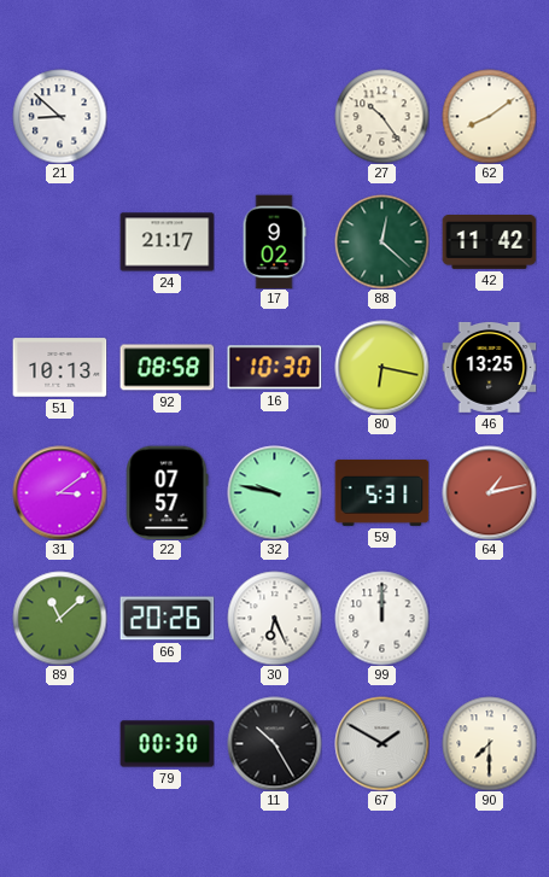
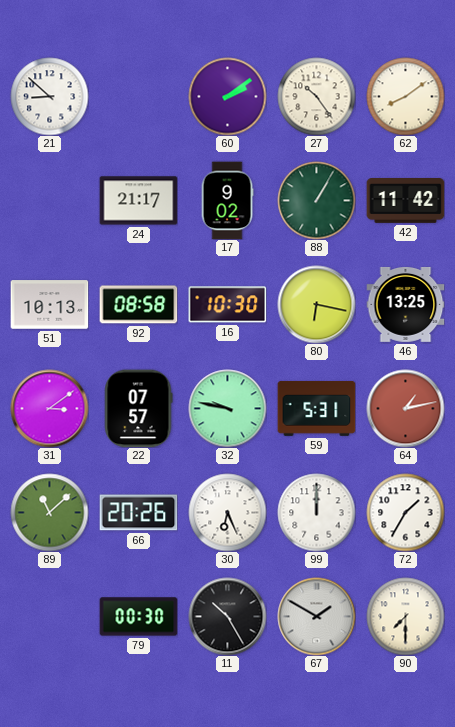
60: none -> 2:09
88: 12:22 -> 1:05
72: none -> 1:35
